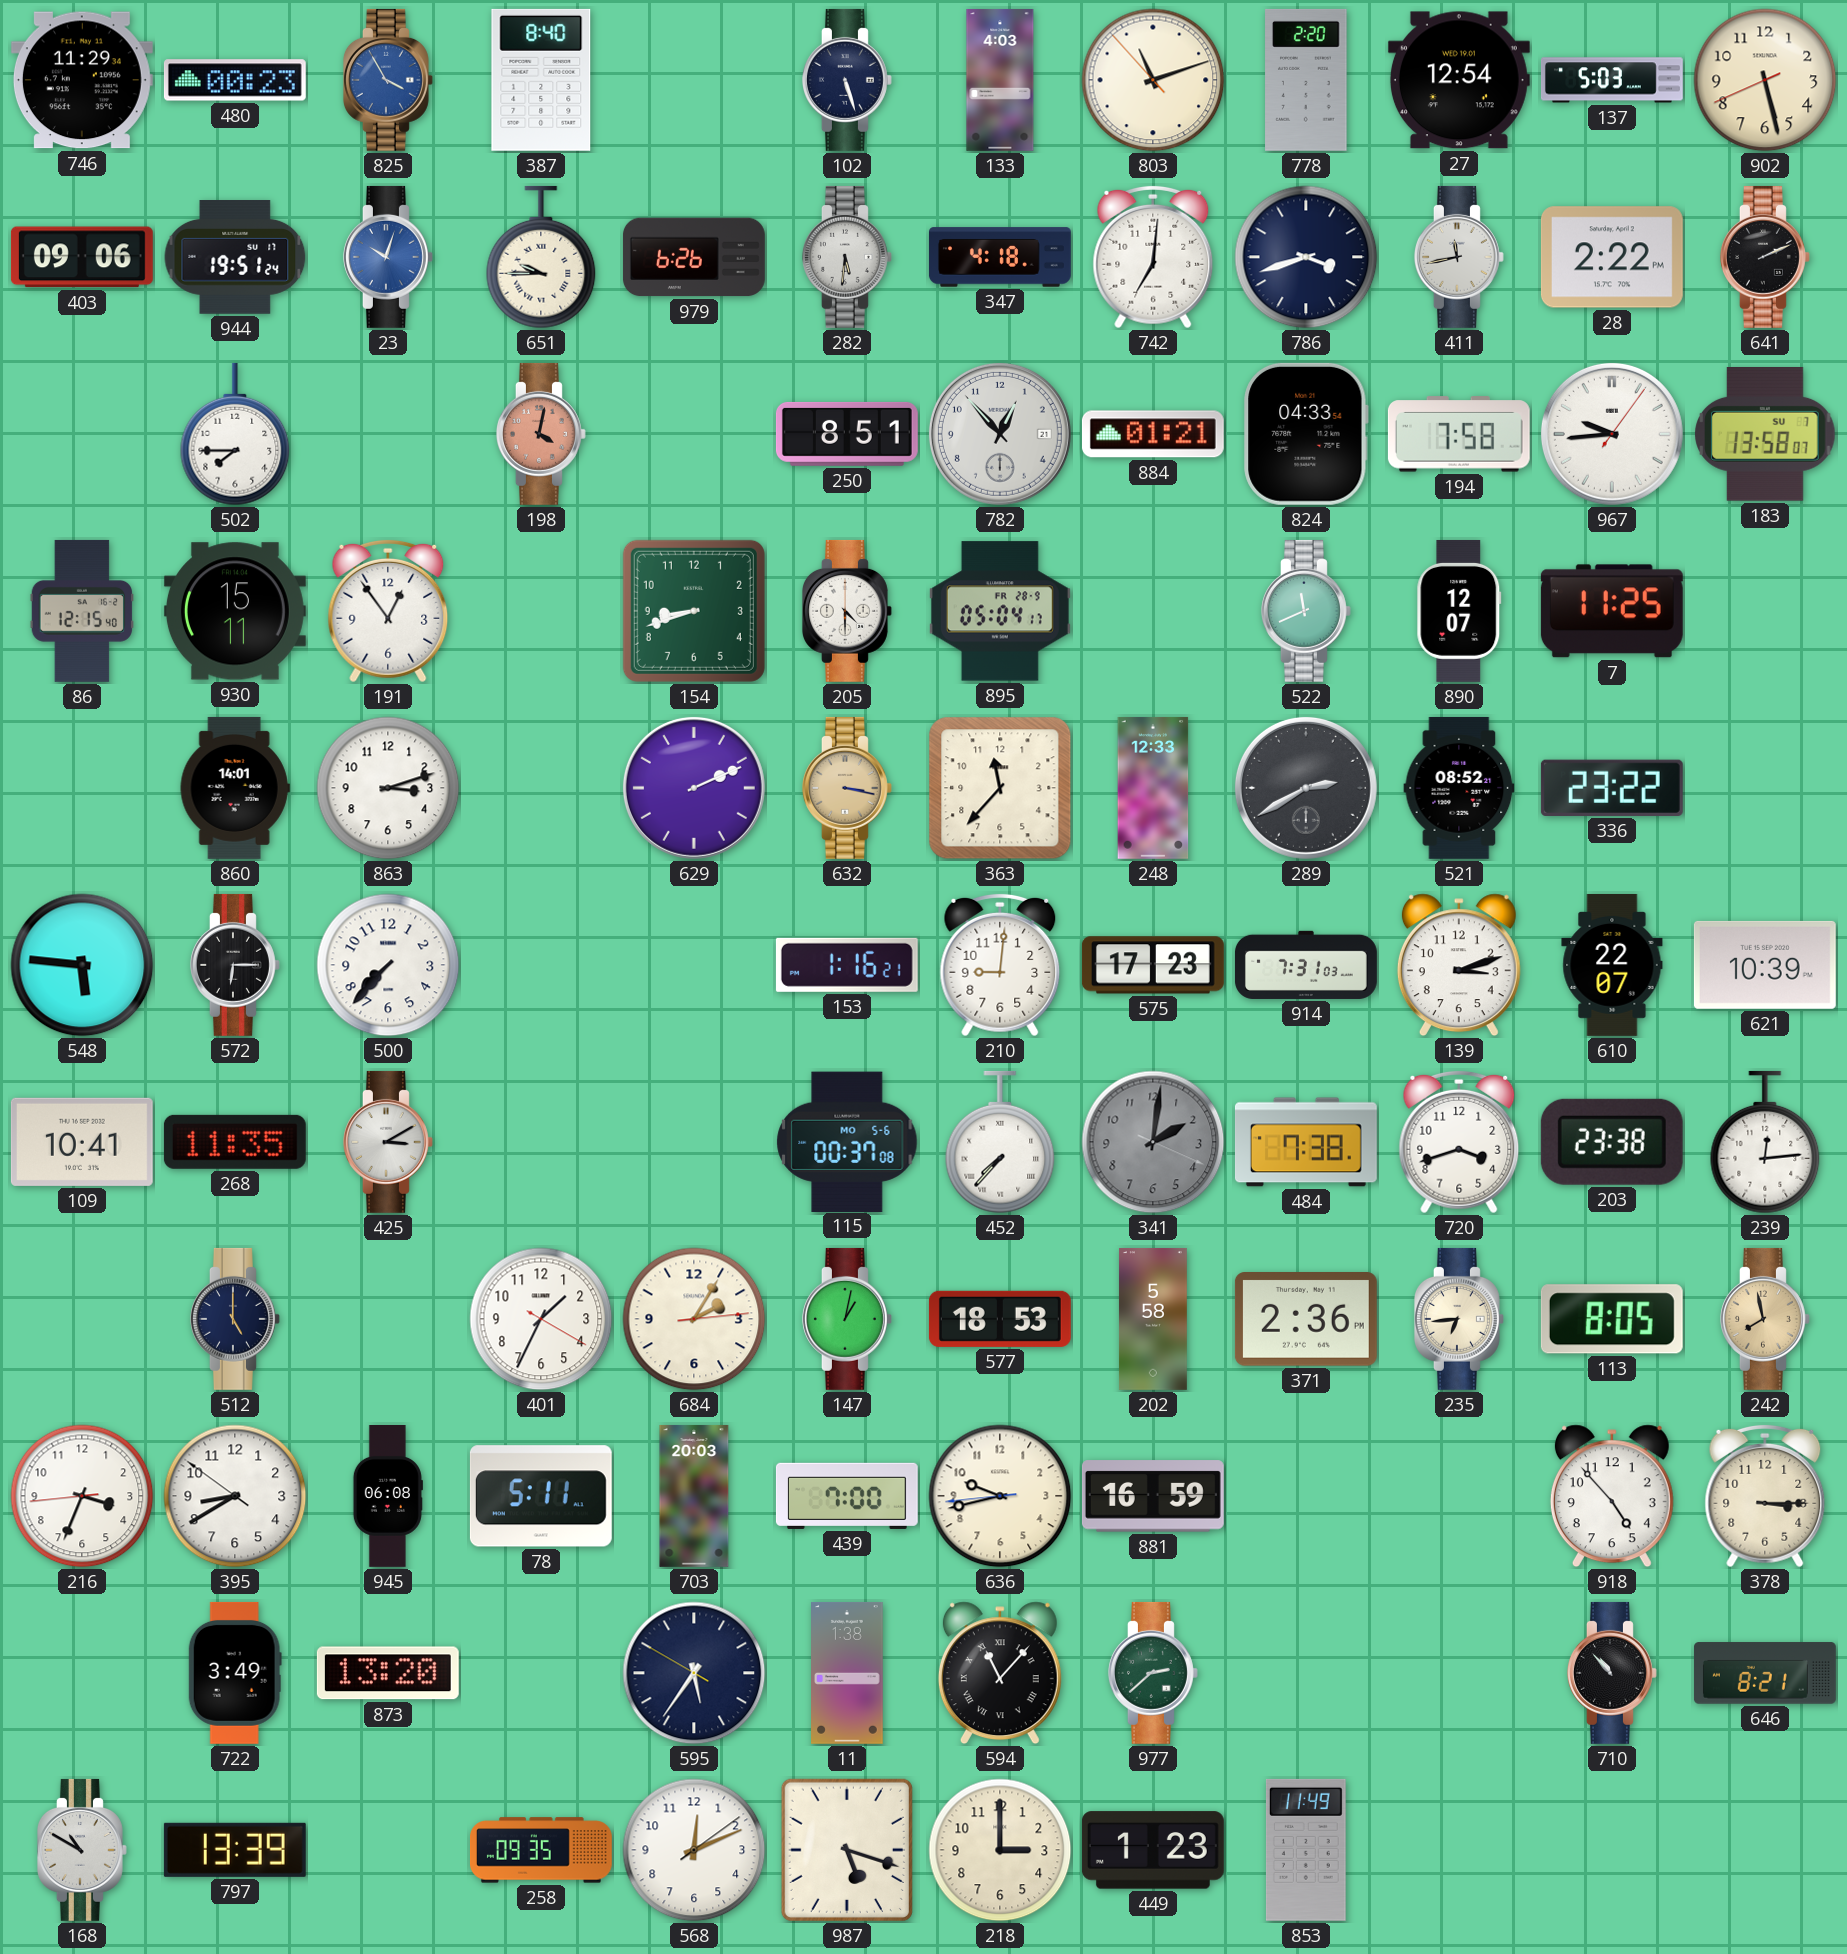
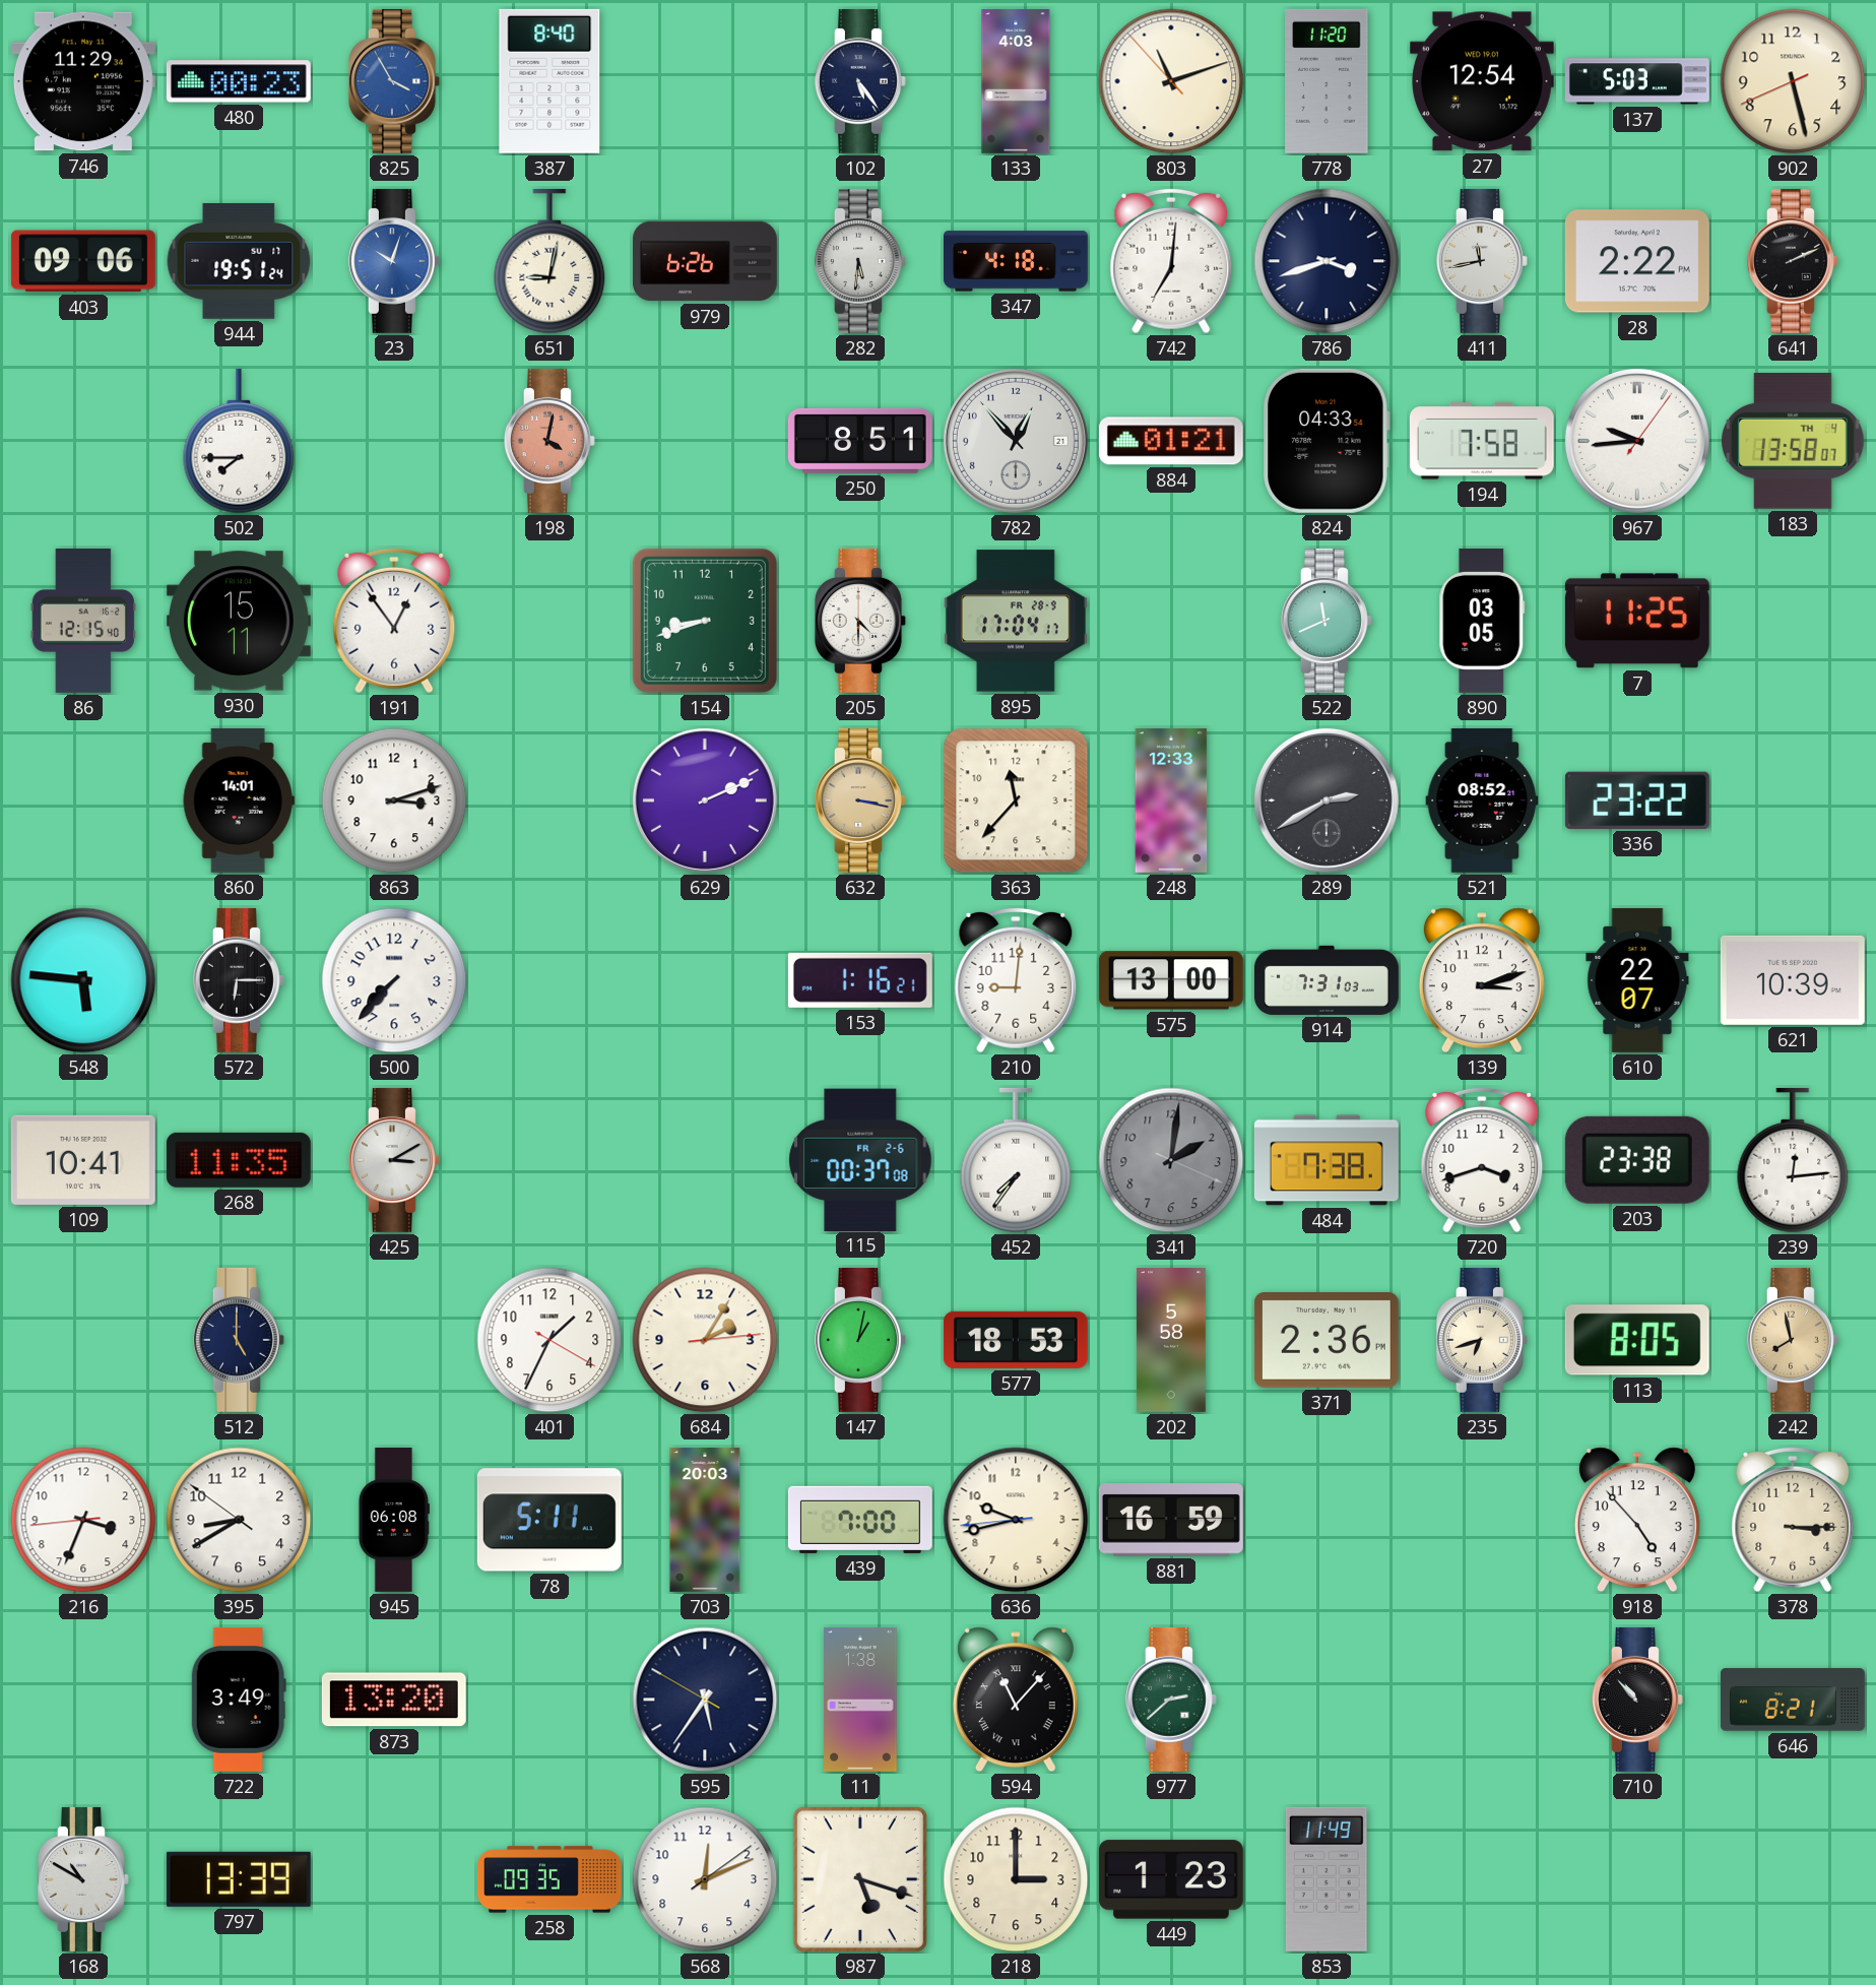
102: 5:27 -> 5:24
778: 2:20 -> 11:20
651: 9:45 -> 9:02
183 date: SU 7 -> TH 4
895: 05:04 -> 17:04
890: 12:07 -> 03:05
575: 17:23 -> 13:00
115 date: MO 5-6 -> FR 2-6
452: 7:37 -> 7:36
235: 6:44 -> 6:42
